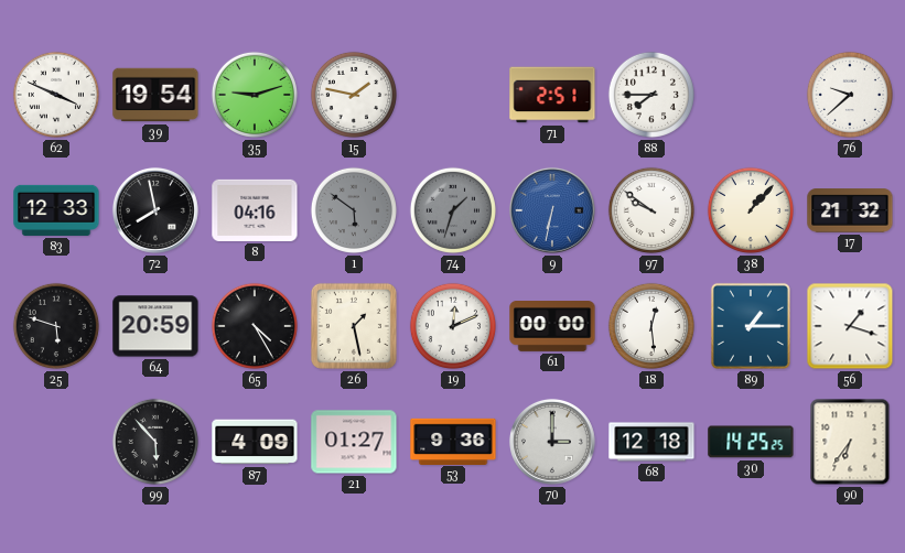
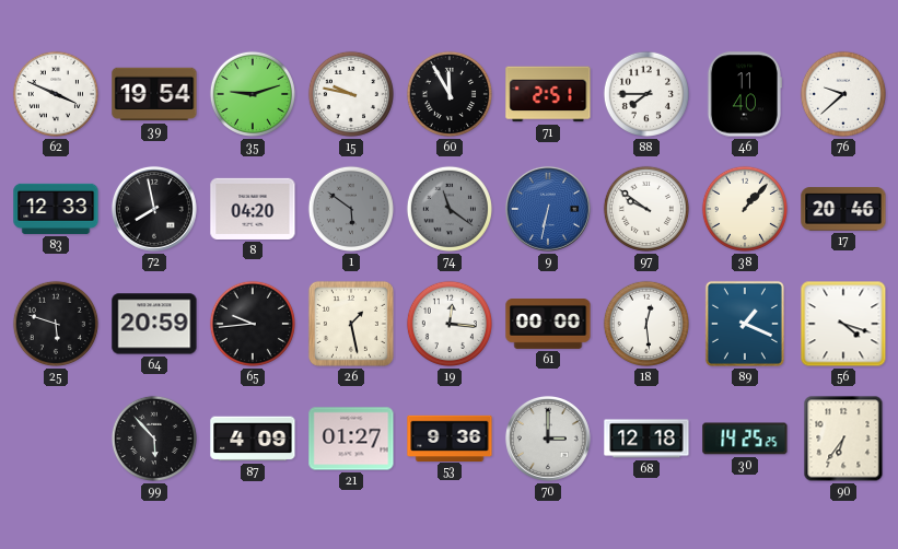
15: 1:47 -> 9:47
60: none -> 11:55
46: none -> 11:40
8: 04:16 -> 04:20
74: 1:33 -> 11:21
17: 21:32 -> 20:46
65: 4:25 -> 9:44
19: 12:11 -> 12:16
89: 1:15 -> 1:19
56: 1:18 -> 4:18
